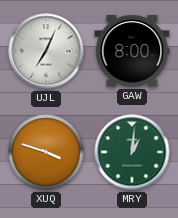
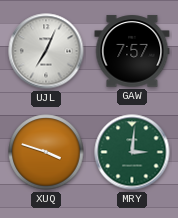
GAW: 8:00 -> 7:57
MRY: 1:01 -> 3:01
